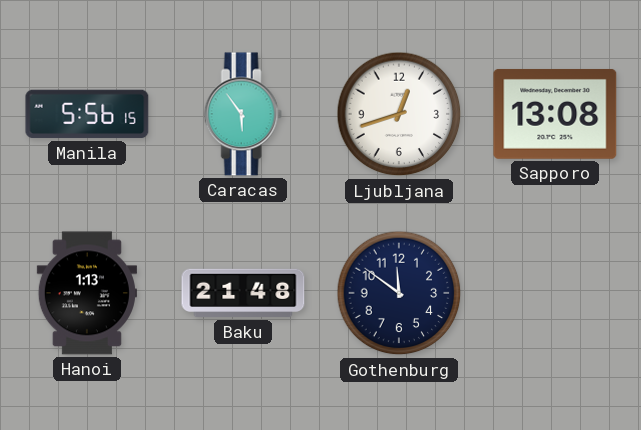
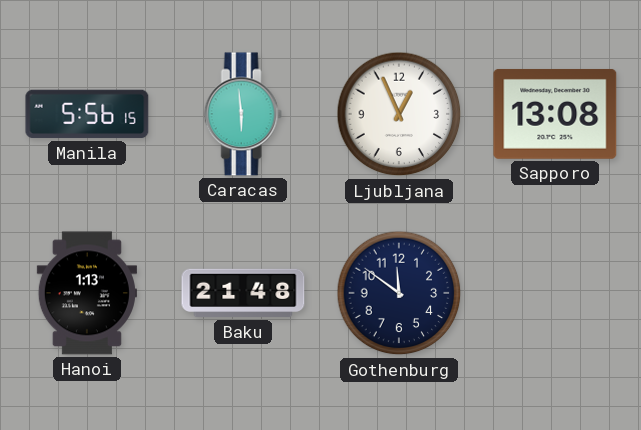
Caracas: 5:54 -> 5:59
Ljubljana: 12:42 -> 12:56
